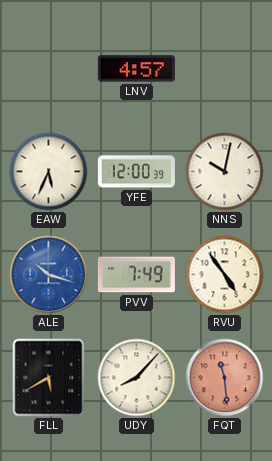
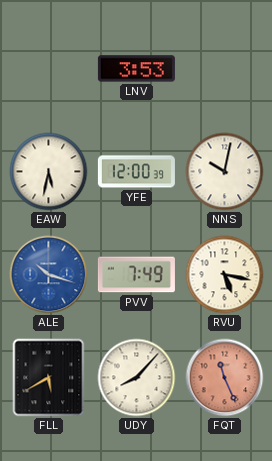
LNV: 4:57 -> 3:53
EAW: 5:34 -> 5:32
RVU: 4:54 -> 5:17
FQT: 11:29 -> 11:26
